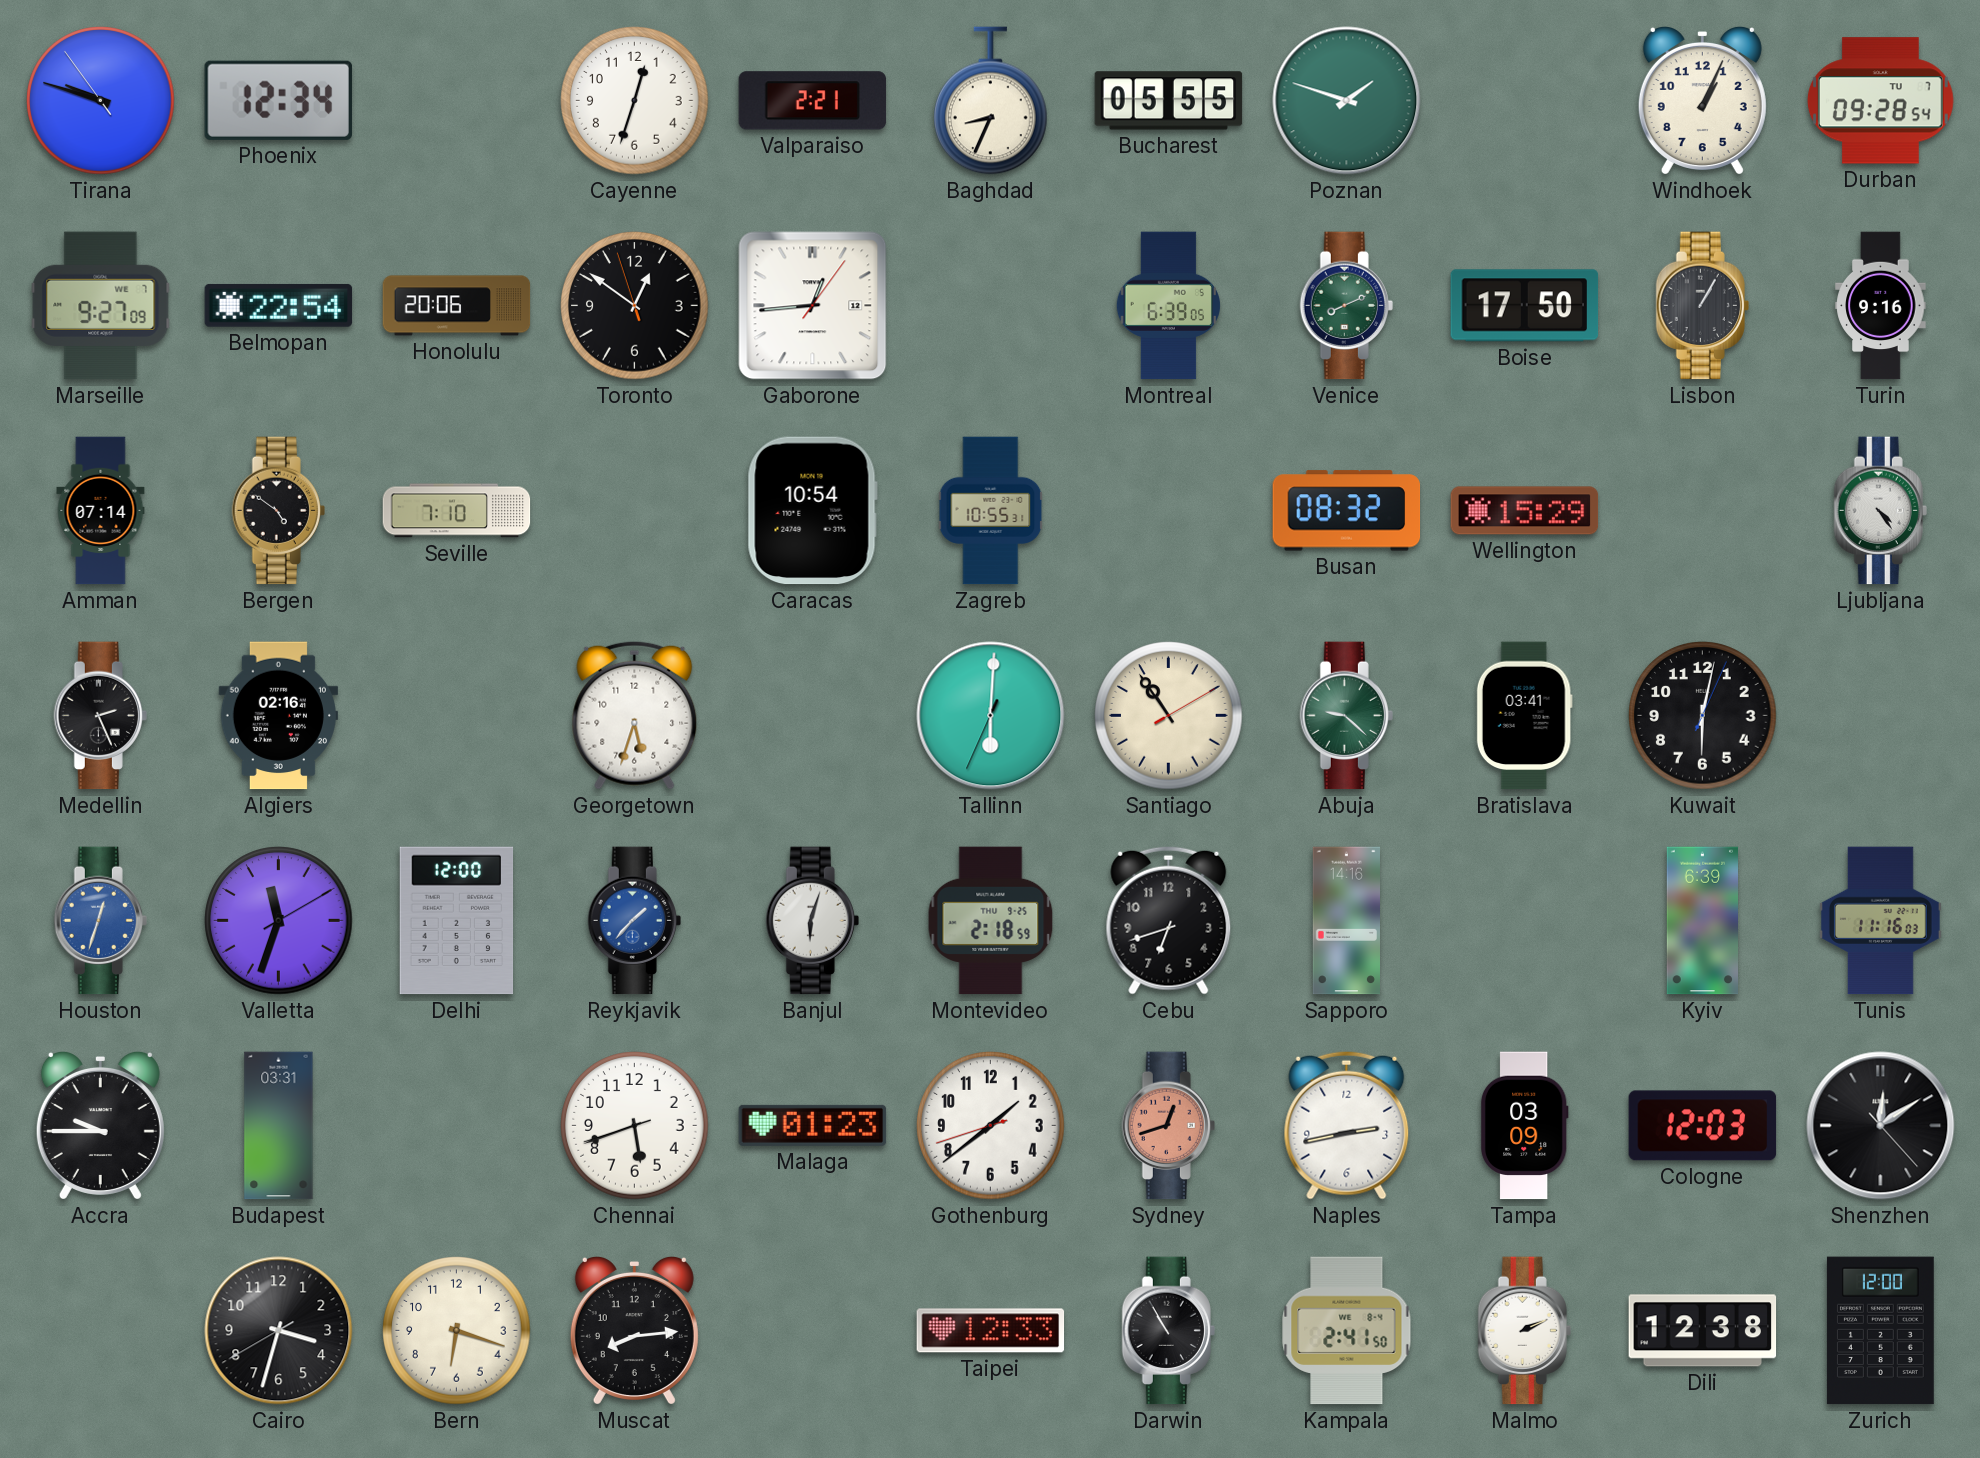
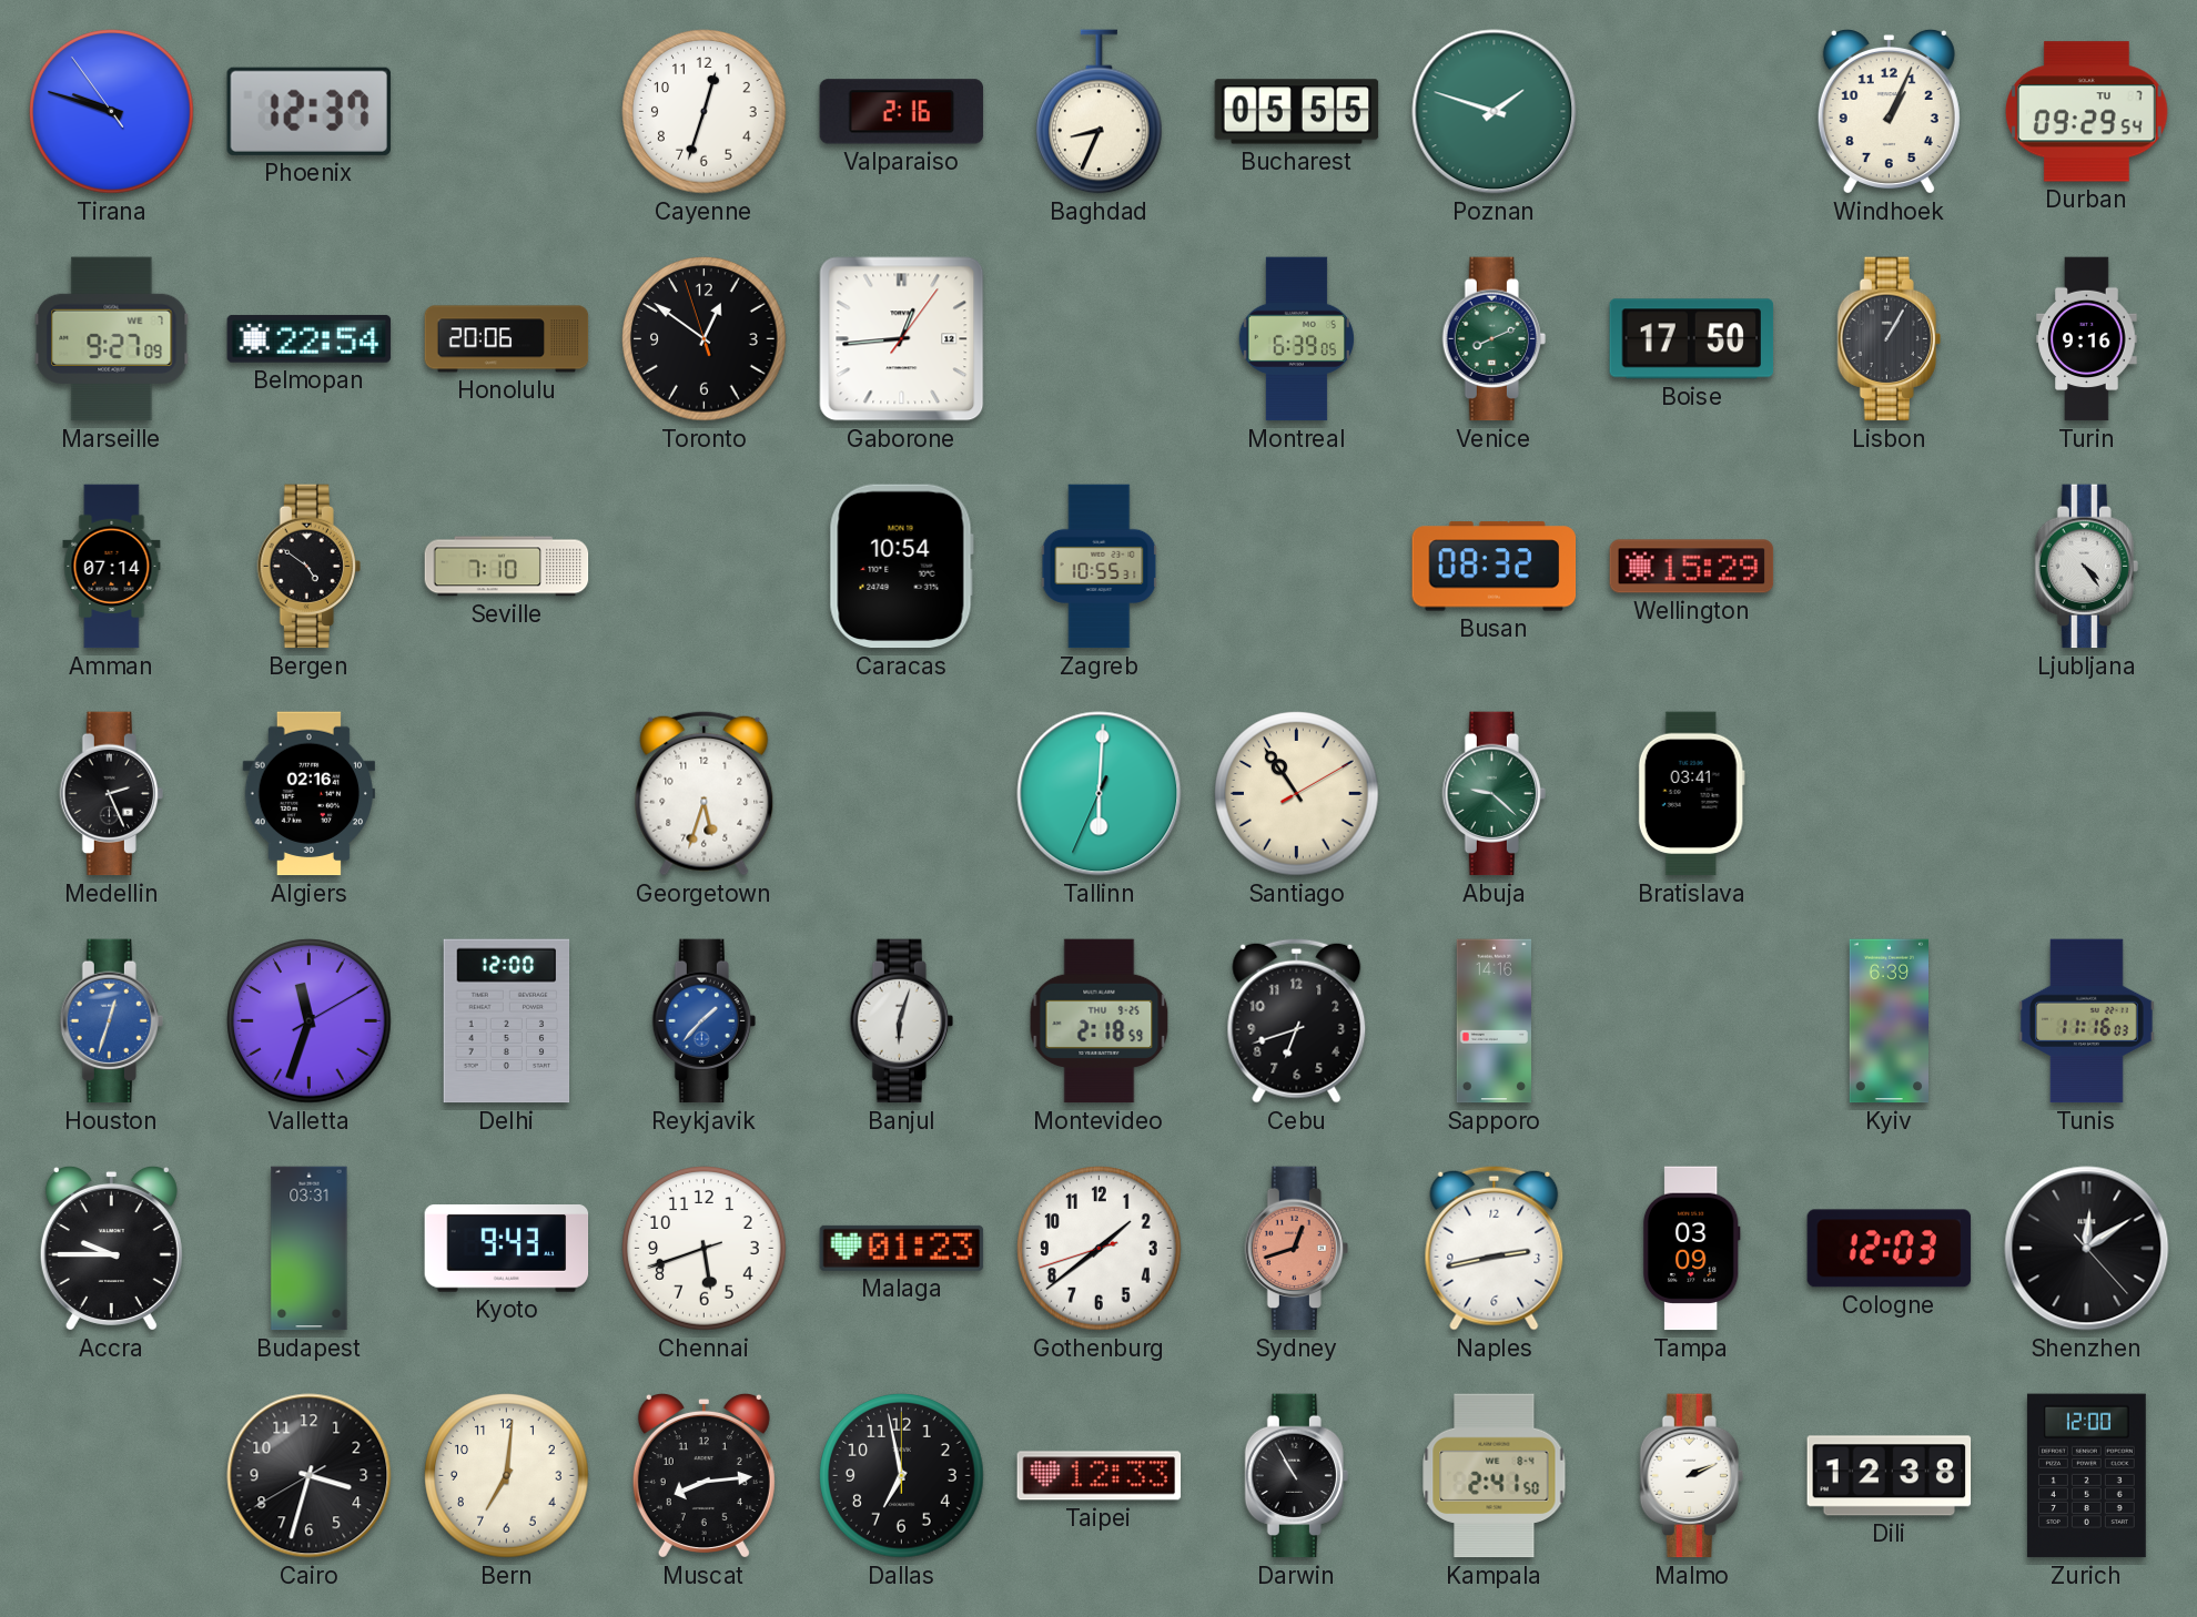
Phoenix: 12:34 -> 12:37
Valparaiso: 2:21 -> 2:16
Durban: 09:28 -> 09:29
Kuwait: 6:02 -> none
Kyoto: none -> 9:43
Bern: 6:18 -> 7:01
Dallas: none -> 6:58
